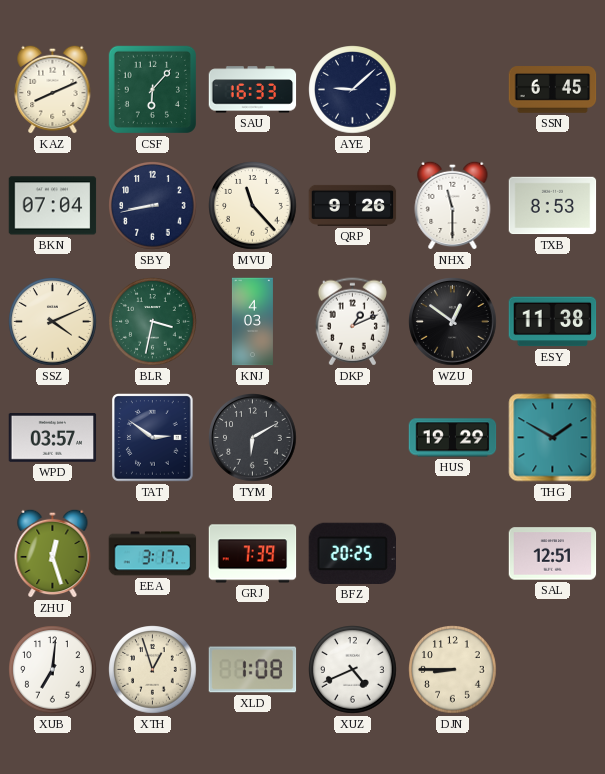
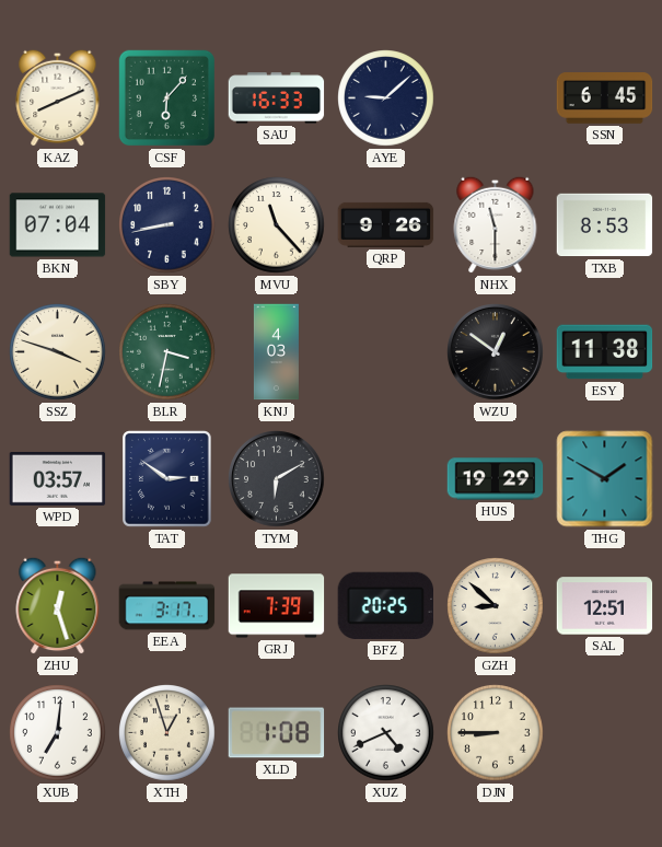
SSZ: 4:11 -> 3:48
DKP: 1:11 -> none
GZH: none -> 8:52
